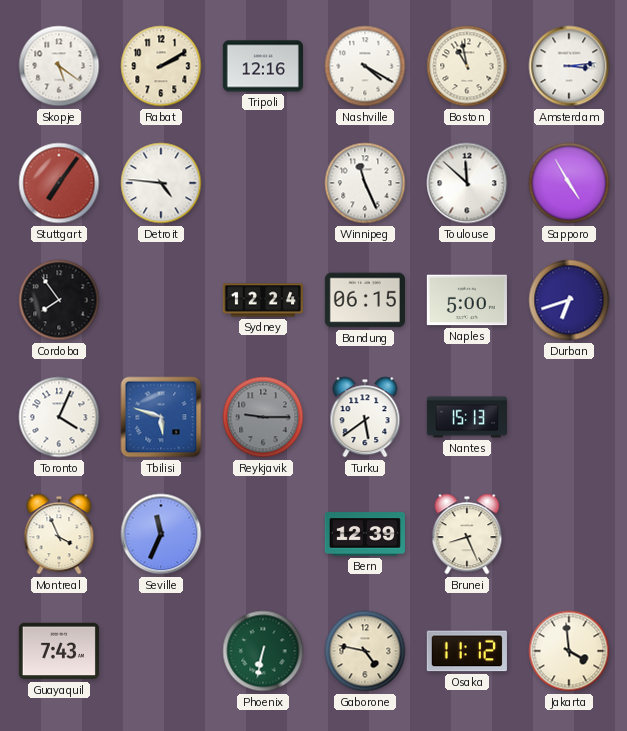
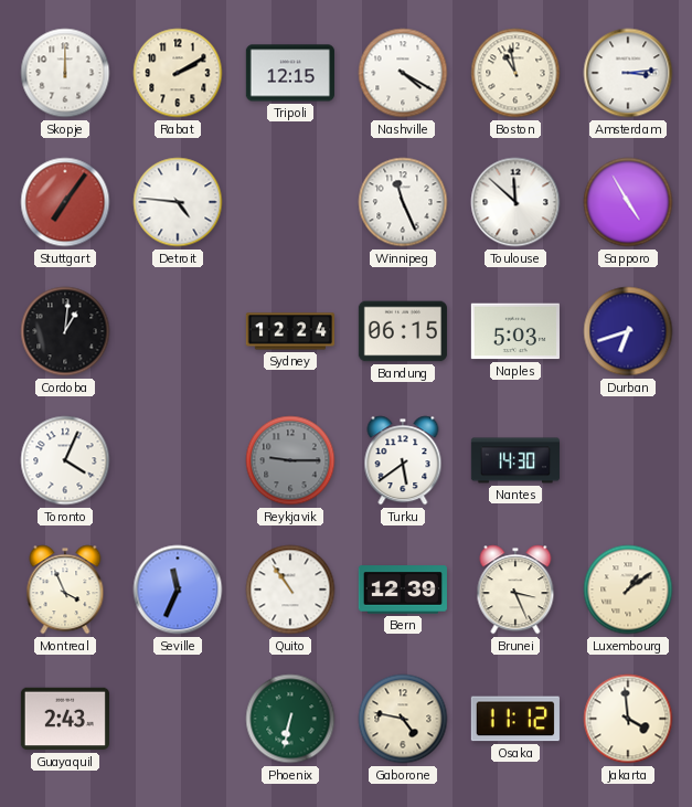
Skopje: 5:21 -> 12:00
Tripoli: 12:16 -> 12:15
Cordoba: 7:54 -> 1:01
Naples: 5:00 -> 5:03
Tbilisi: 5:48 -> none
Nantes: 15:13 -> 14:30
Quito: none -> 10:54
Brunei: 8:26 -> 3:26
Luxembourg: none -> 1:09
Guayaquil: 7:43 -> 2:43
